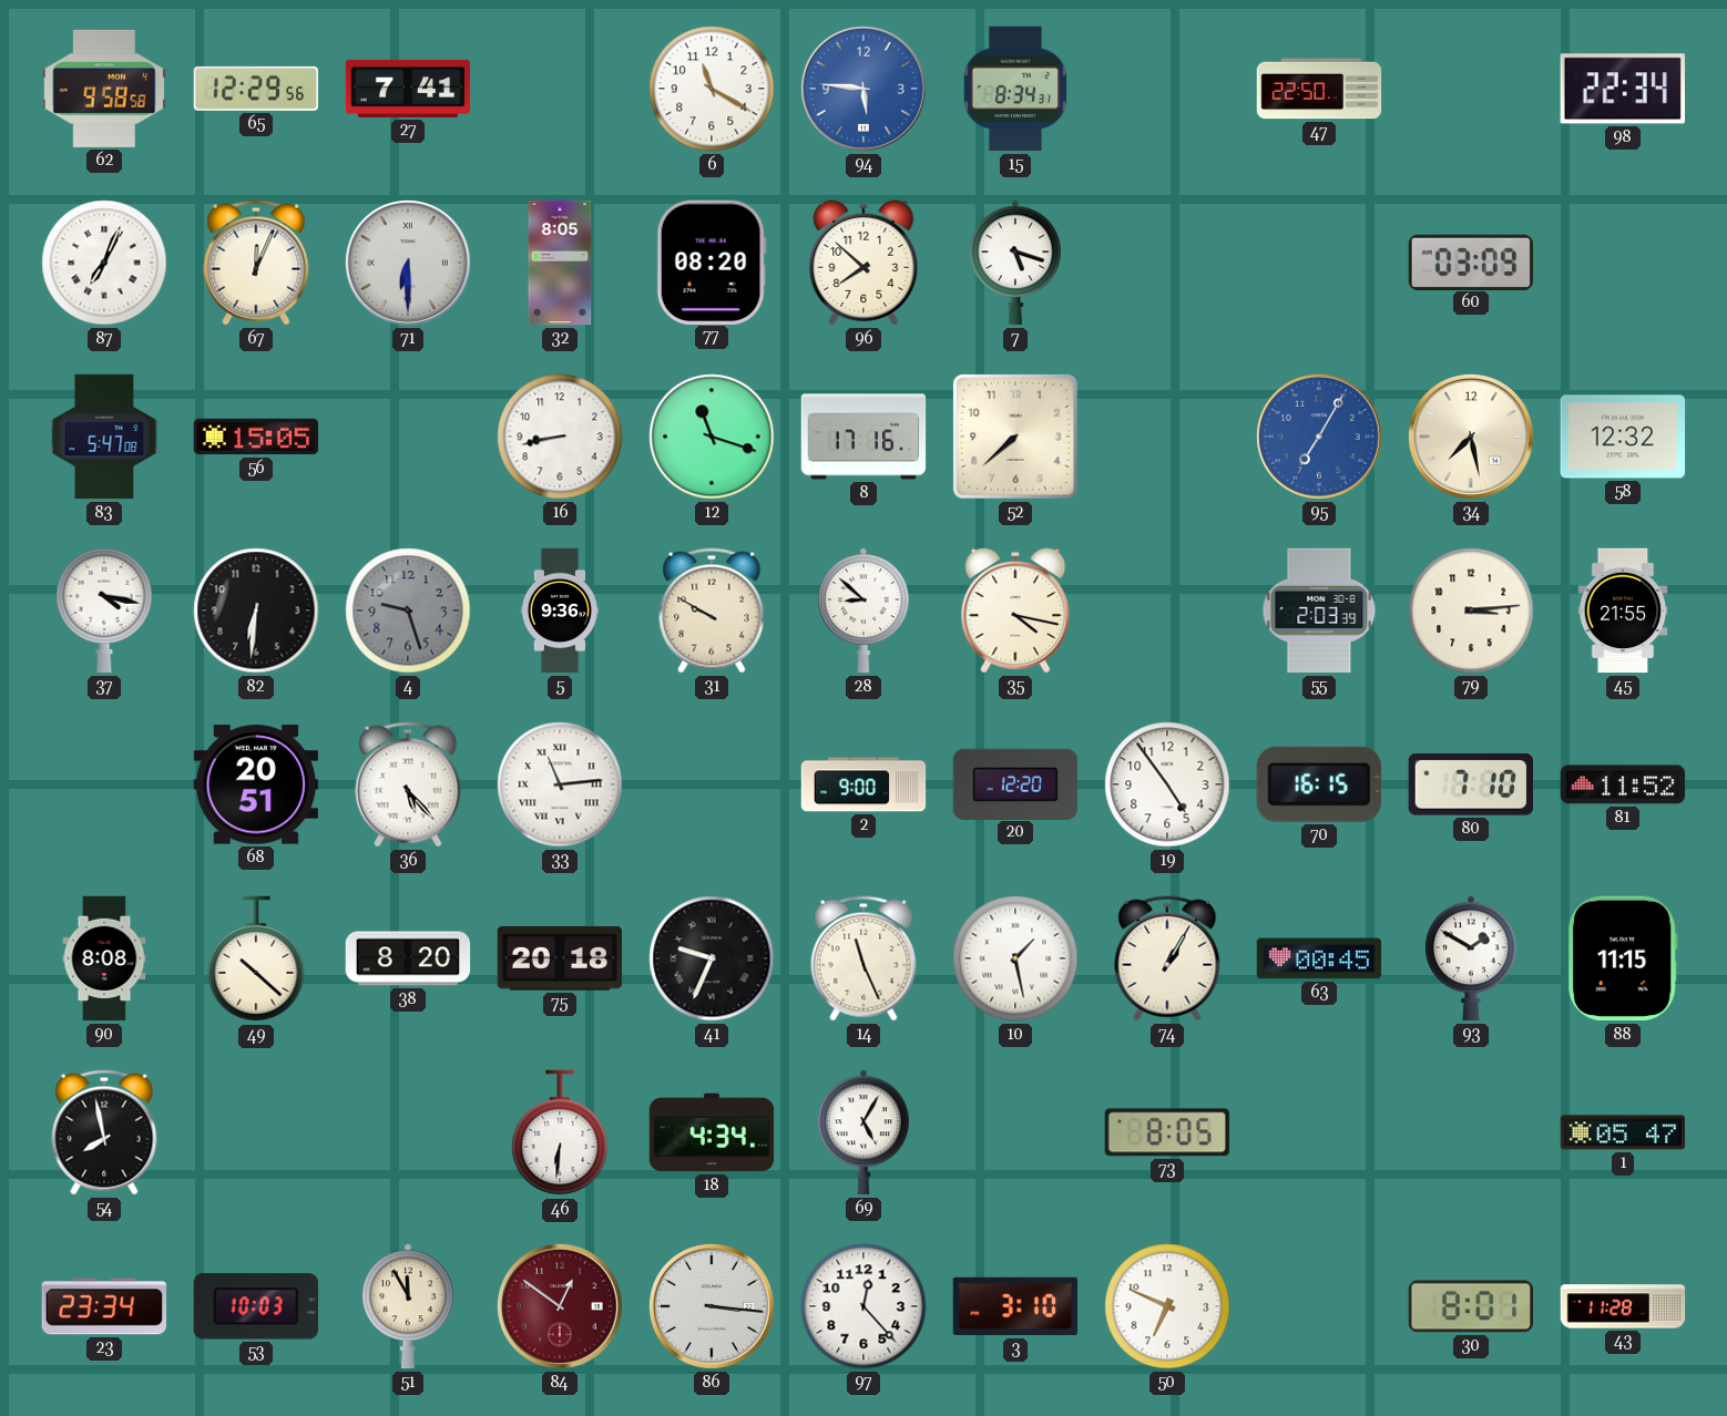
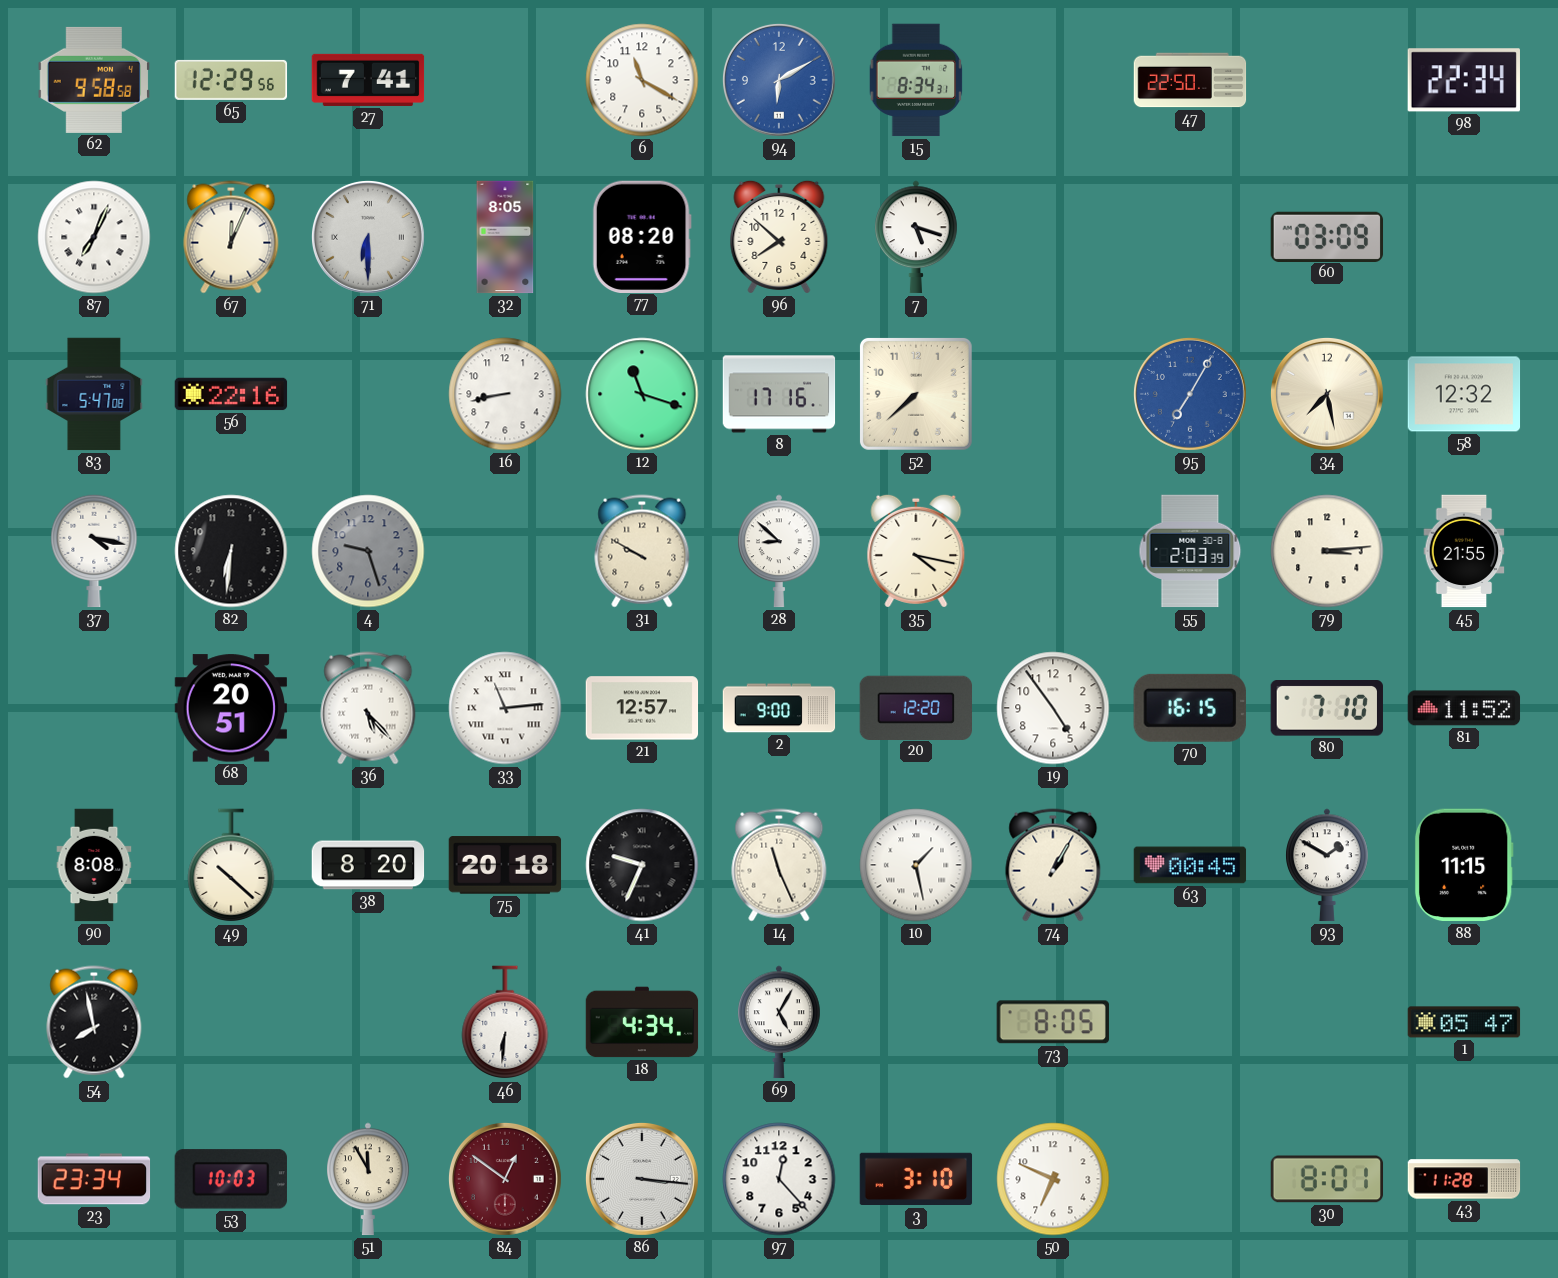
94: 5:46 -> 6:10
56: 15:05 -> 22:16
5: 9:36 -> none
21: none -> 12:57
